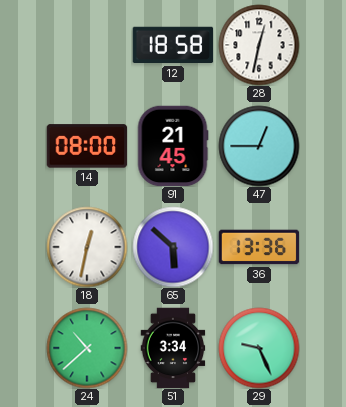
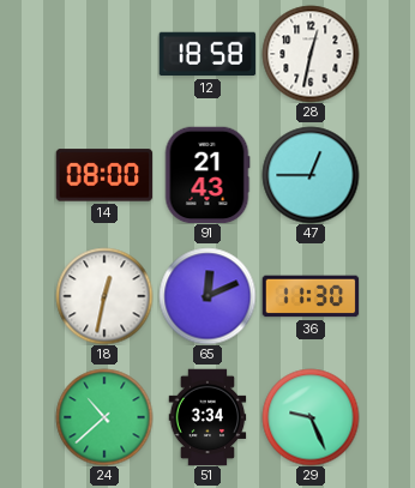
91: 21:45 -> 21:43
65: 5:52 -> 12:11
36: 13:36 -> 11:30
